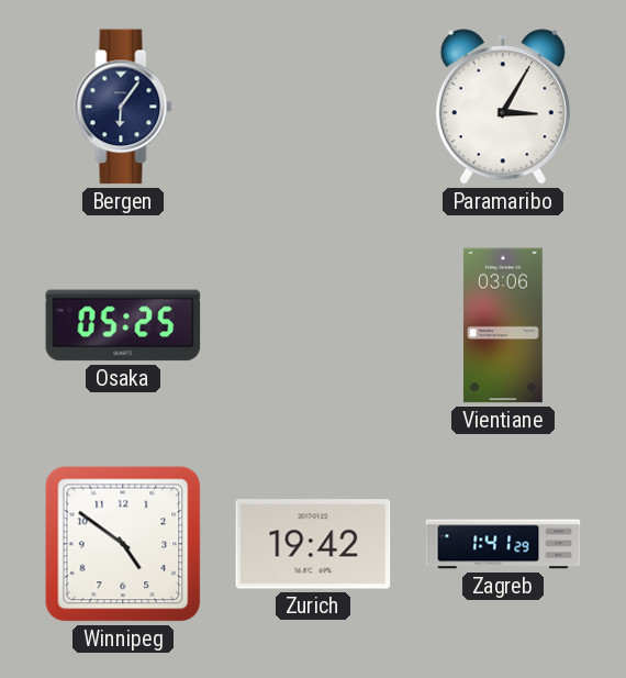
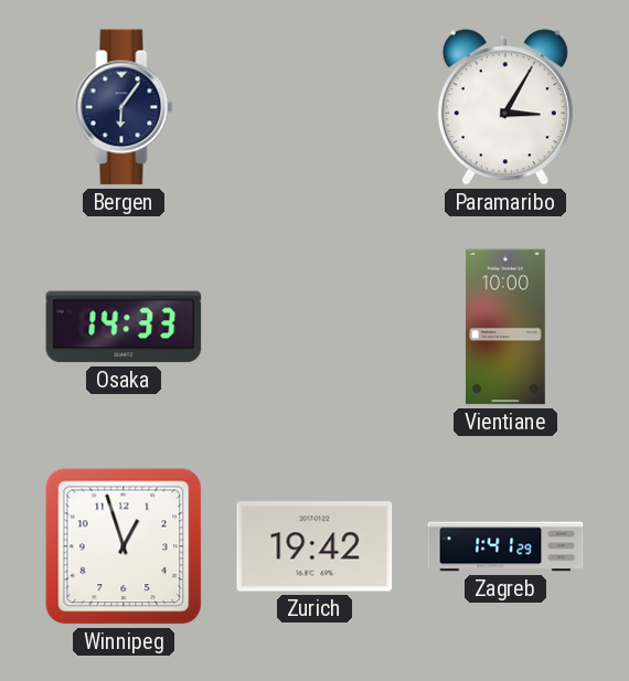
Osaka: 05:25 -> 14:33
Vientiane: 03:06 -> 10:00
Winnipeg: 4:51 -> 12:57
